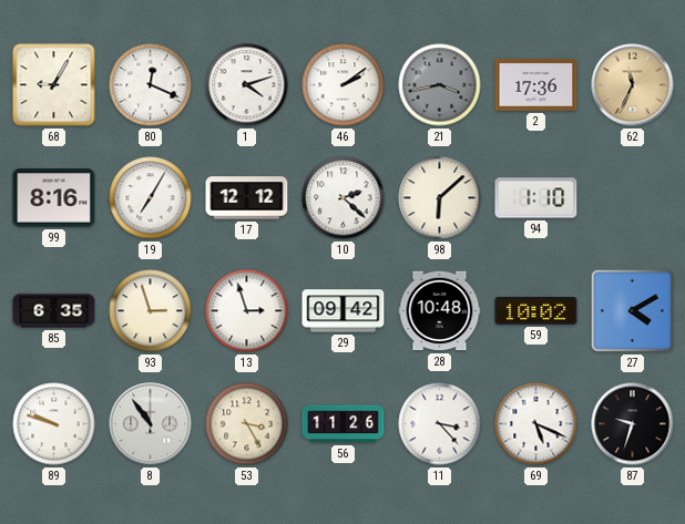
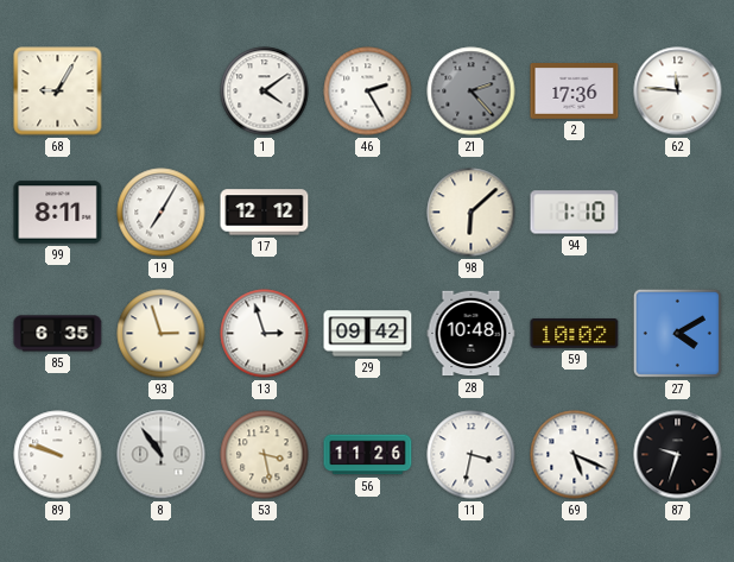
80: 12:19 -> none
1: 4:12 -> 4:09
46: 2:09 -> 2:25
21: 3:43 -> 2:23
62: 11:34 -> 11:46
62 dial: champagne -> white
99: 8:16 -> 8:11
10: 2:22 -> none
53: 3:25 -> 3:28
11: 3:23 -> 3:32
